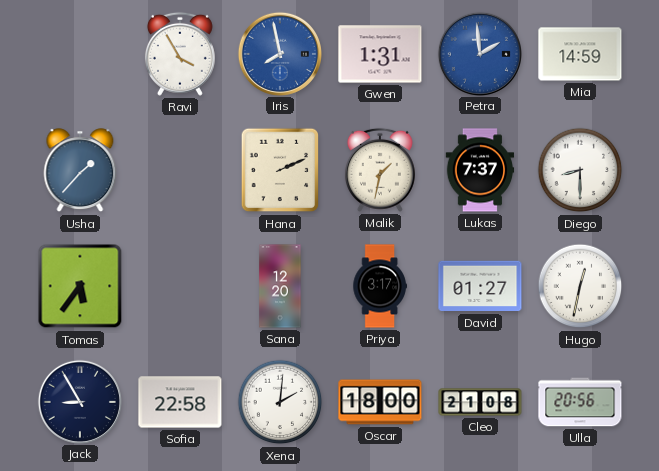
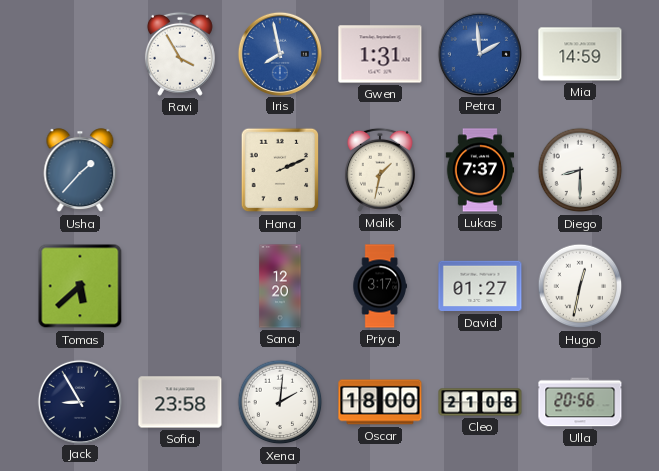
Tomas: 5:36 -> 5:38
Sofia: 22:58 -> 23:58
